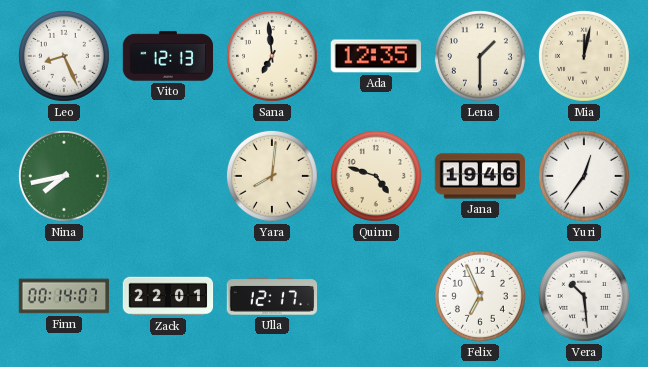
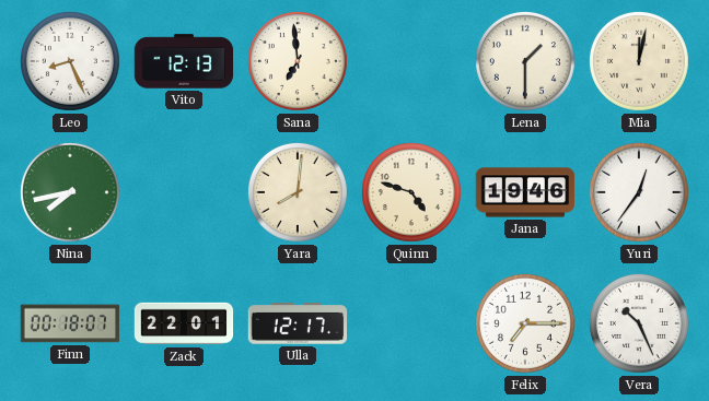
Ada: 12:35 -> none
Finn: 00:14 -> 00:18
Felix: 6:56 -> 7:15
Vera: 10:29 -> 10:26
